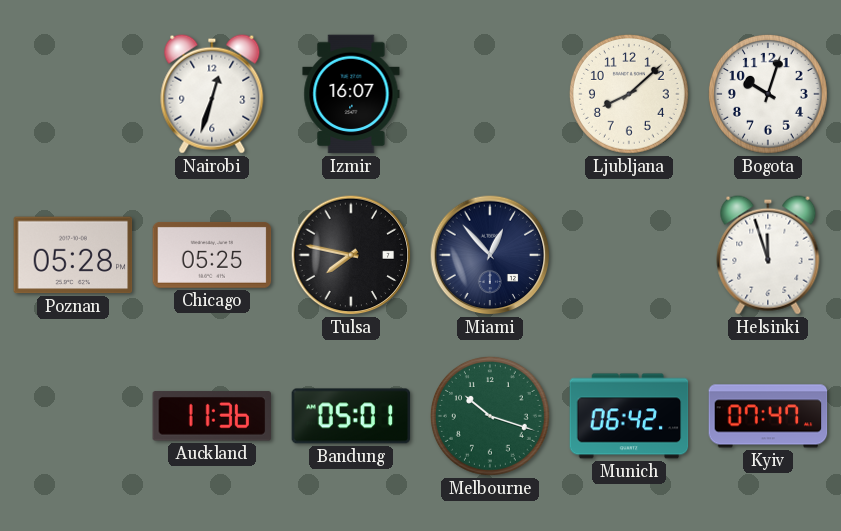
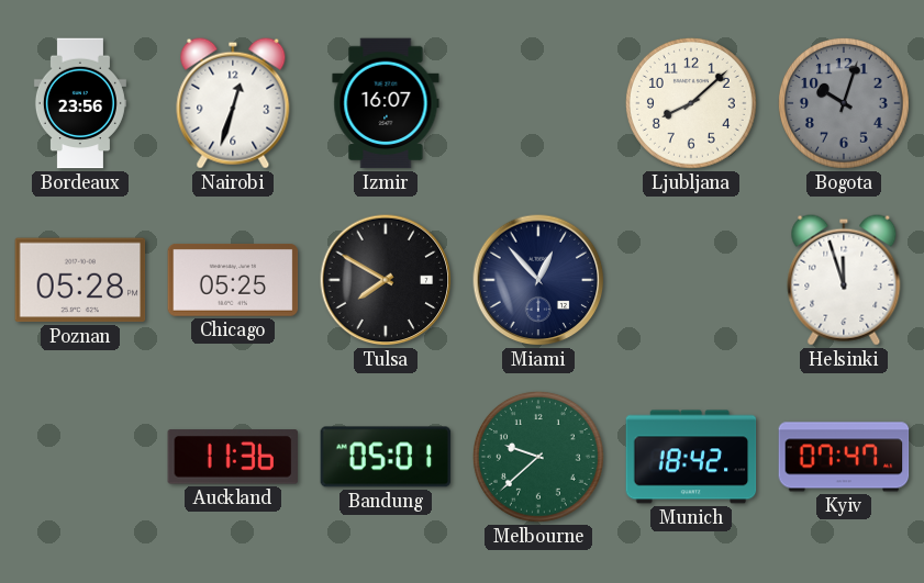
Bordeaux: none -> 23:56
Bogota dial: white -> grey
Tulsa: 7:47 -> 7:50
Melbourne: 10:18 -> 9:38
Munich: 06:42 -> 18:42
